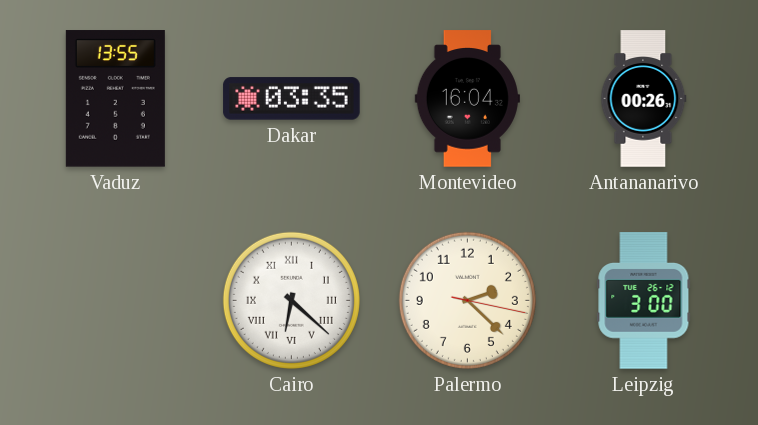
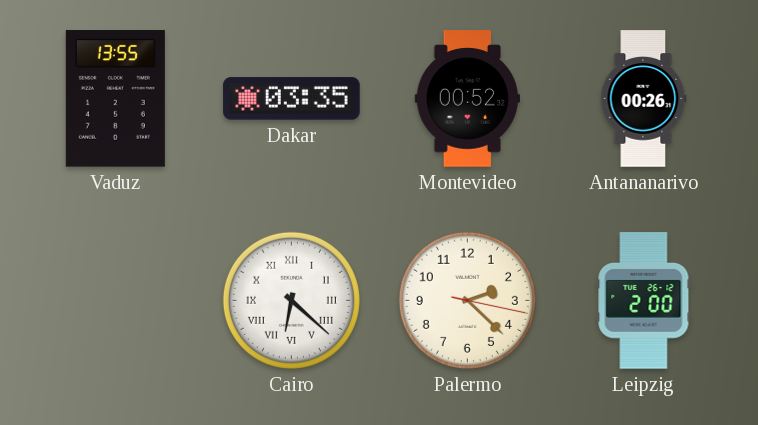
Montevideo: 16:04 -> 00:52
Leipzig: 3:00 -> 2:00
